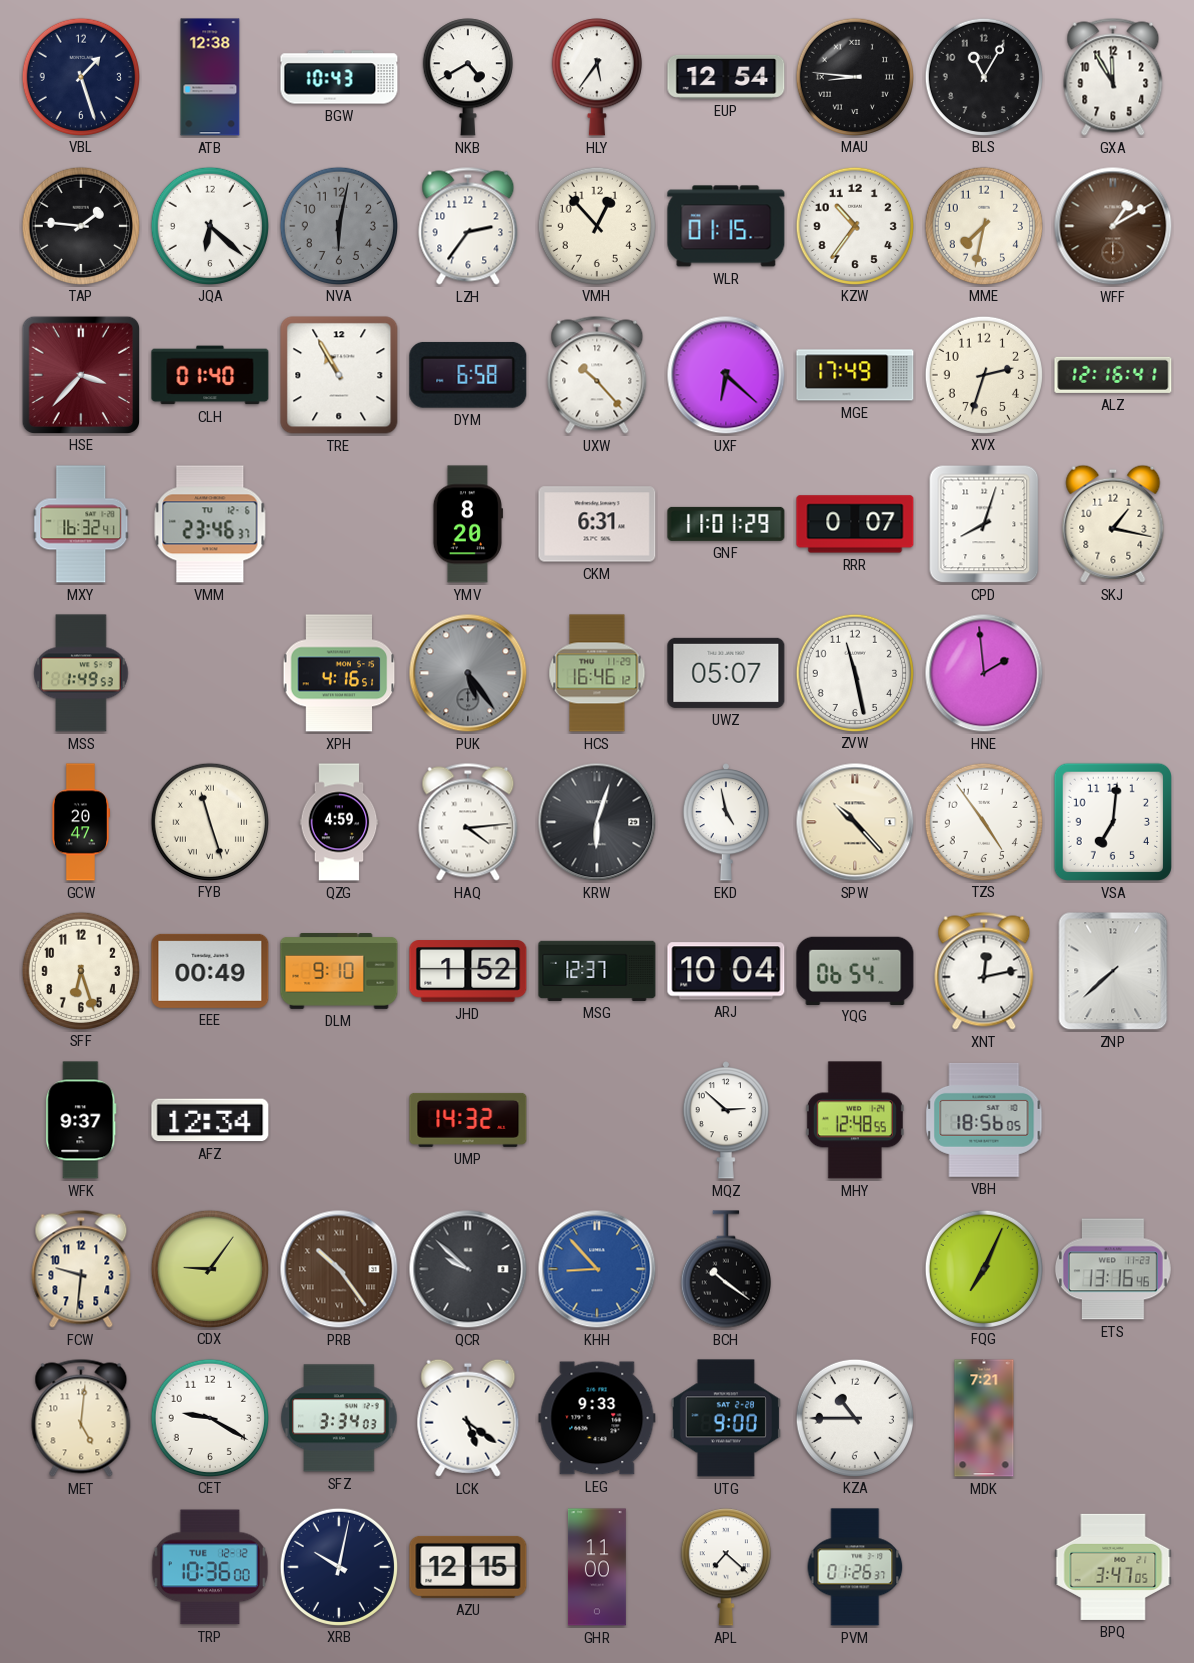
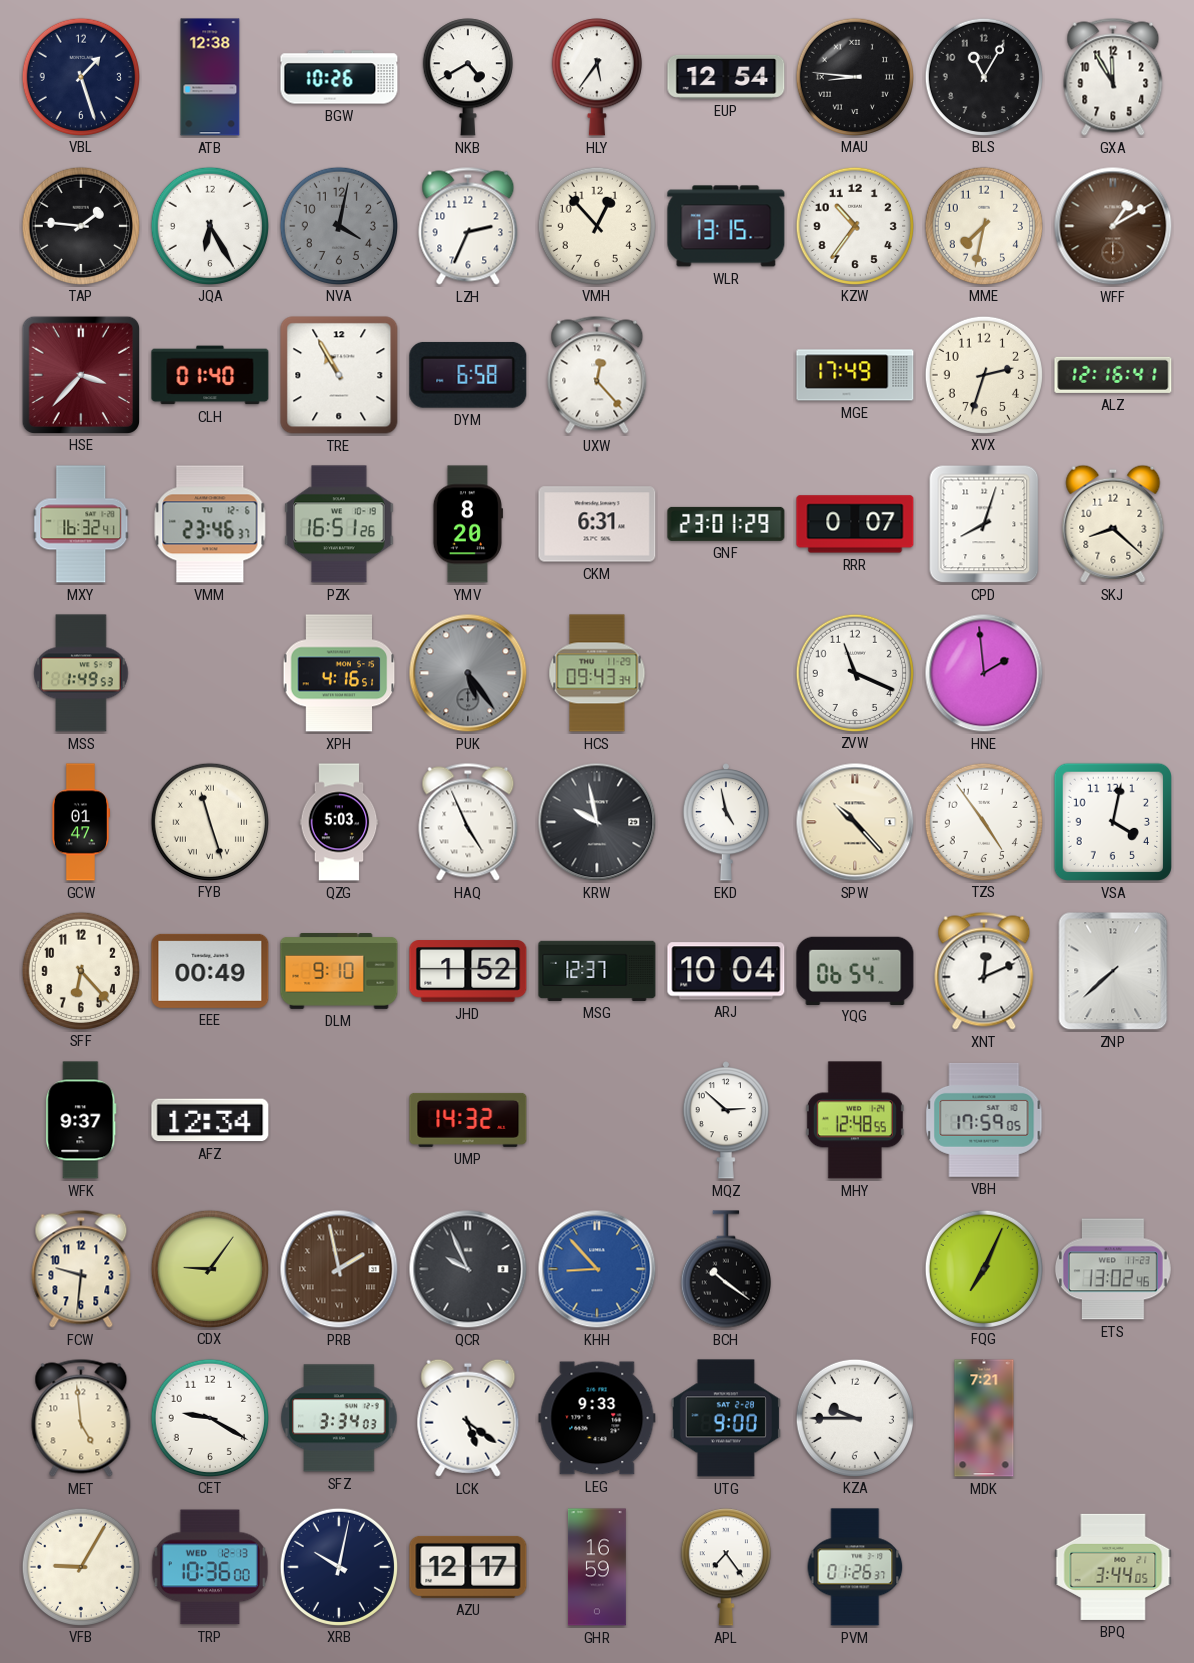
BGW: 10:43 -> 10:26
JQA: 6:22 -> 6:25
NVA: 6:02 -> 4:02
LZH: 2:36 -> 2:34
WLR: 01:15 -> 13:15
UXW: 10:23 -> 12:23
UXF: 6:22 -> none
PZK: none -> 16:51
GNF: 11:01 -> 23:01
SKJ: 1:17 -> 8:22
HCS: 16:46 -> 09:43
UWZ: 05:07 -> none
ZVW: 11:28 -> 11:19
GCW: 20:47 -> 01:47
QZG: 4:59 -> 5:03
HAQ: 4:14 -> 4:56
KRW: 6:03 -> 9:58
VSA: 7:01 -> 4:02
SFF: 6:27 -> 6:23
XNT: 12:13 -> 12:11
VBH: 18:56 -> 17:59
PRB: 10:24 -> 1:58
QCR: 9:52 -> 9:56
ETS: 13:16 -> 13:02
MET: 5:01 -> 4:59
KZA: 10:45 -> 9:45
VFB: none -> 9:05
TRP date: TUE 12-12 -> WED 12-13
AZU: 12:15 -> 12:17
GHR: 11:00 -> 16:59
APL: 7:22 -> 7:24
BPQ: 3:47 -> 3:44
